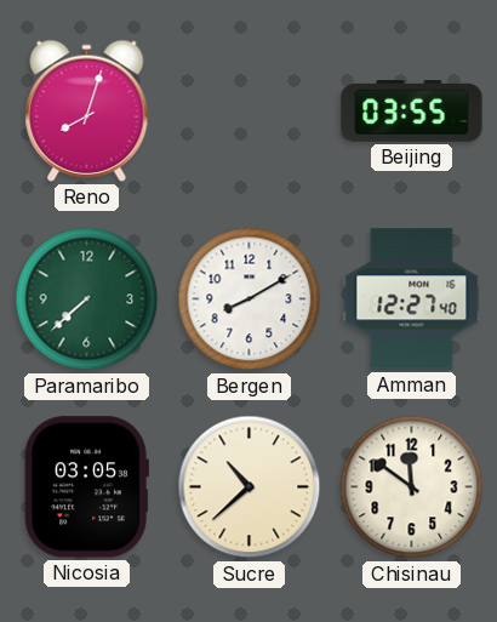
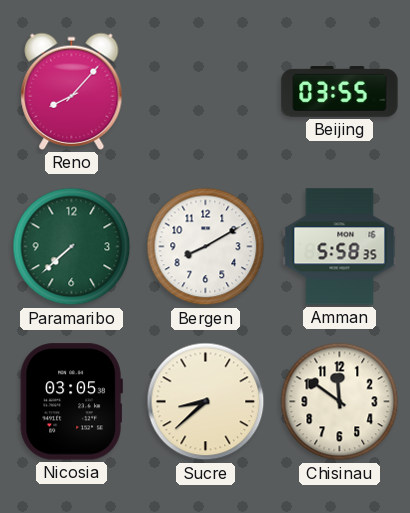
Reno: 8:03 -> 8:07
Amman: 12:27 -> 5:58
Sucre: 10:38 -> 8:38
